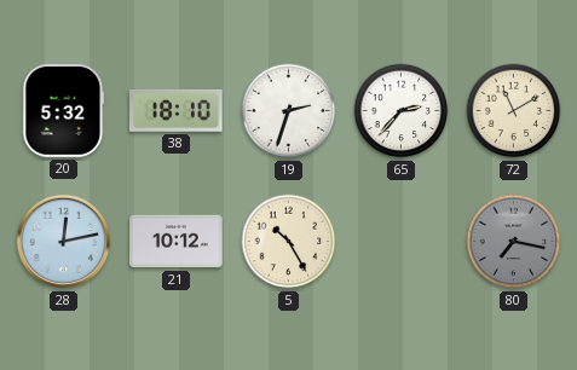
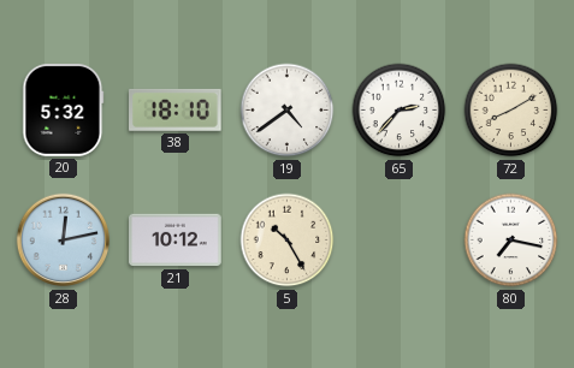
19: 2:33 -> 4:39
72: 11:10 -> 8:10
80 dial: grey -> white
